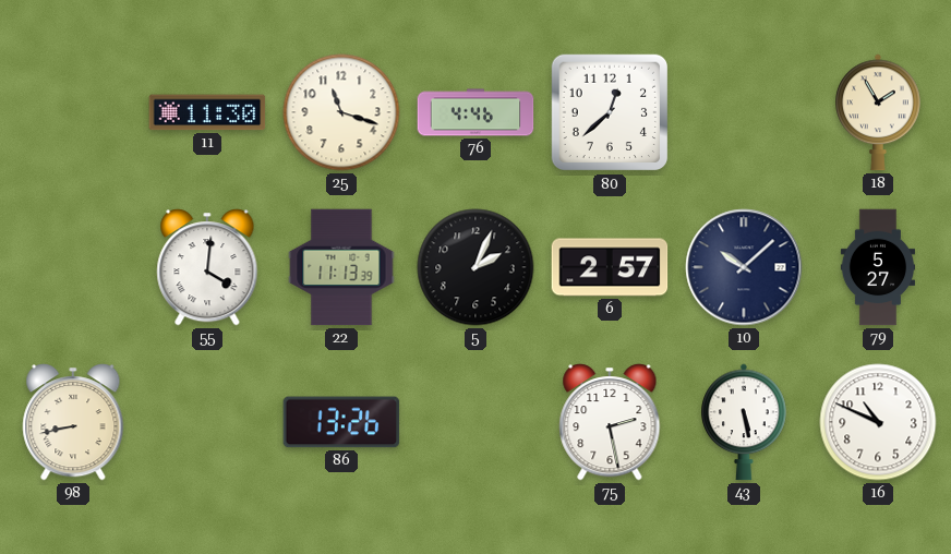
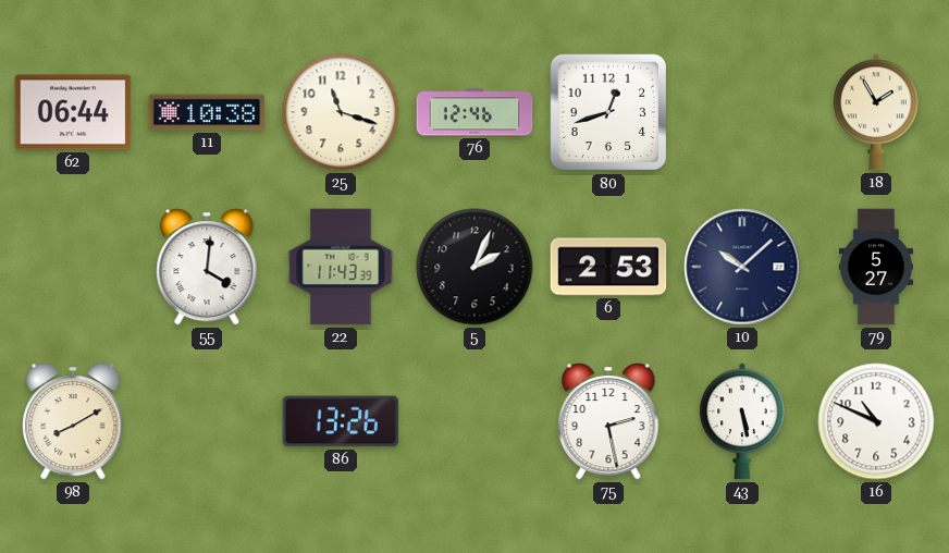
62: none -> 06:44
11: 11:30 -> 10:38
76: 4:46 -> 12:46
80: 12:38 -> 12:42
22: 11:13 -> 11:43
6: 2:57 -> 2:53
98: 8:43 -> 8:10
